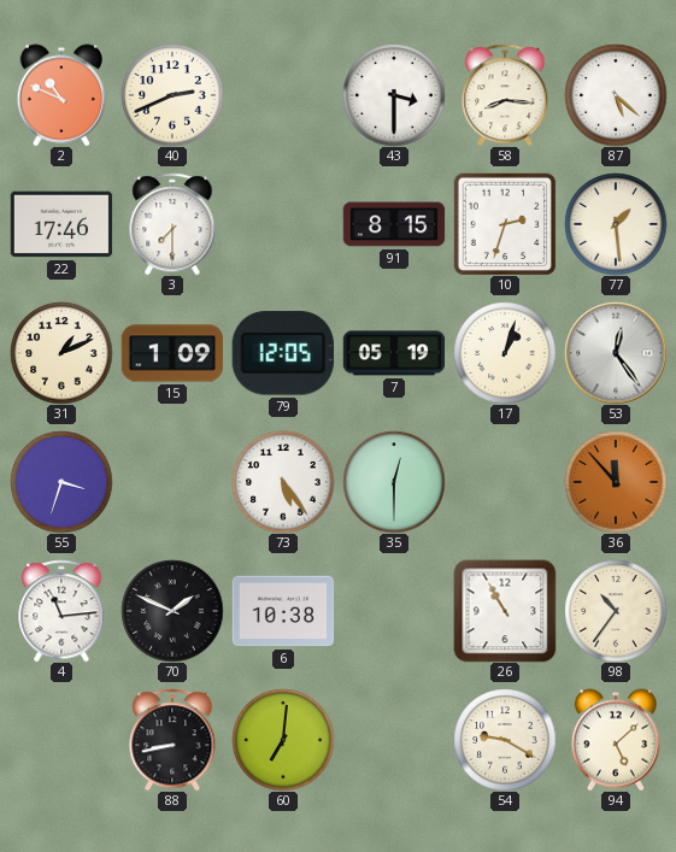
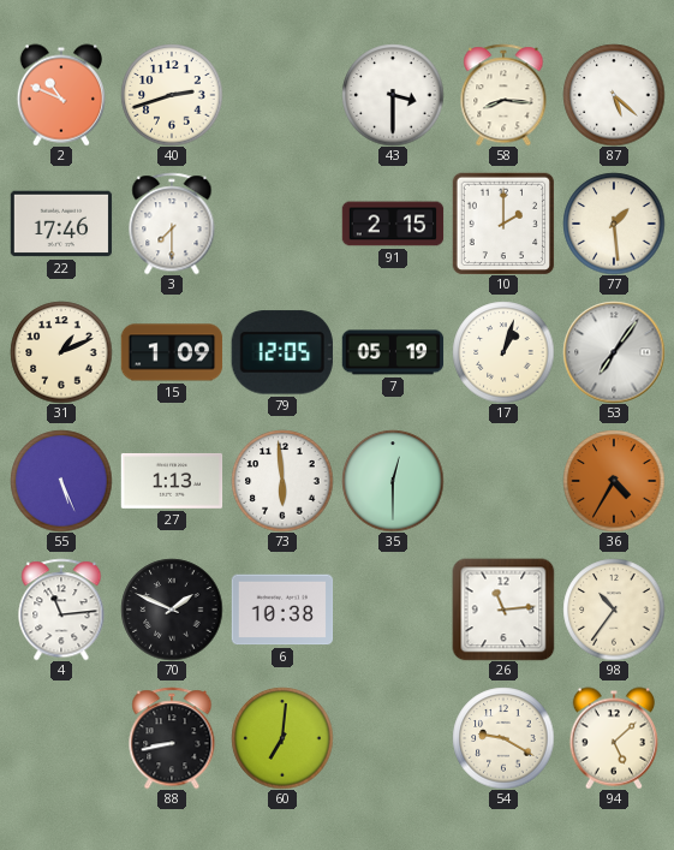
40: 2:41 -> 2:42
91: 8:15 -> 2:15
10: 2:33 -> 2:00
53: 12:24 -> 7:06
55: 3:33 -> 5:26
27: none -> 1:13
73: 5:24 -> 5:59
36: 11:53 -> 4:35
26: 10:55 -> 11:14
